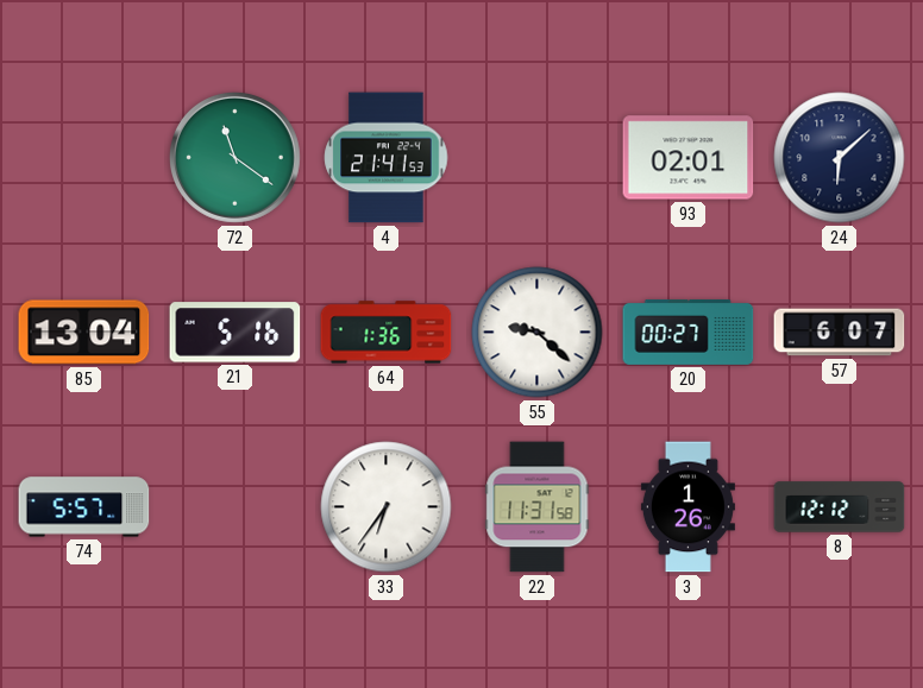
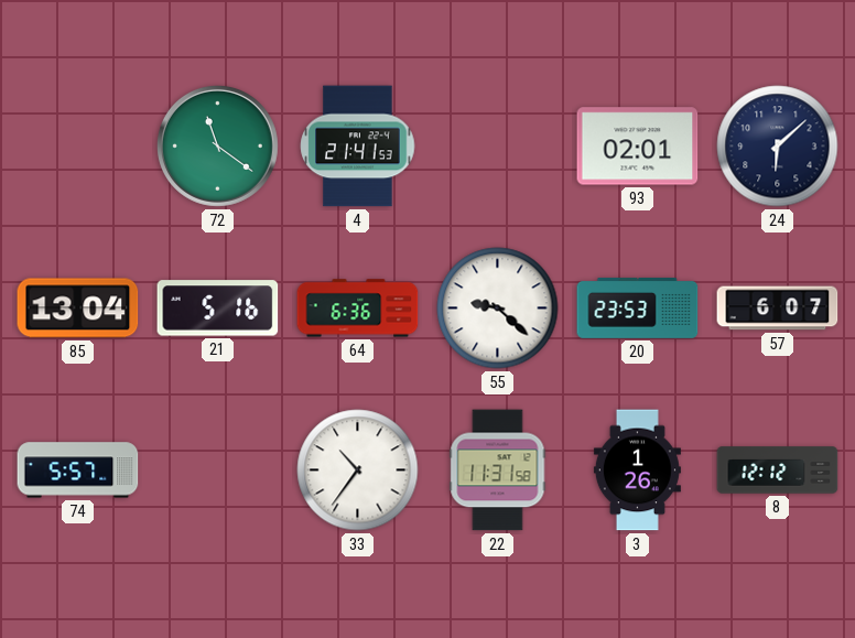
64: 1:36 -> 6:36
20: 00:27 -> 23:53
33: 6:36 -> 10:36
